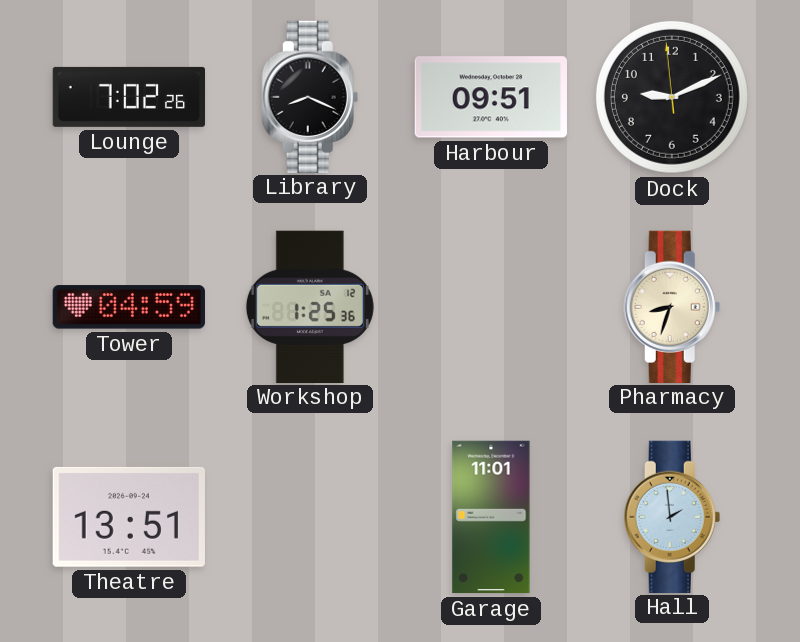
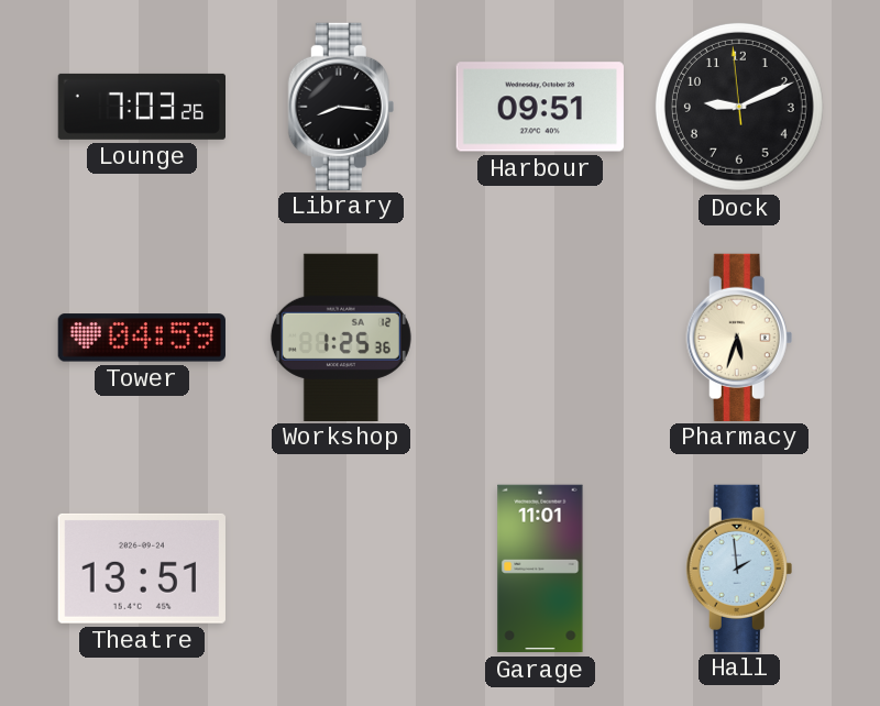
Lounge: 7:02 -> 7:03
Library: 8:19 -> 8:16
Pharmacy: 8:33 -> 5:33
